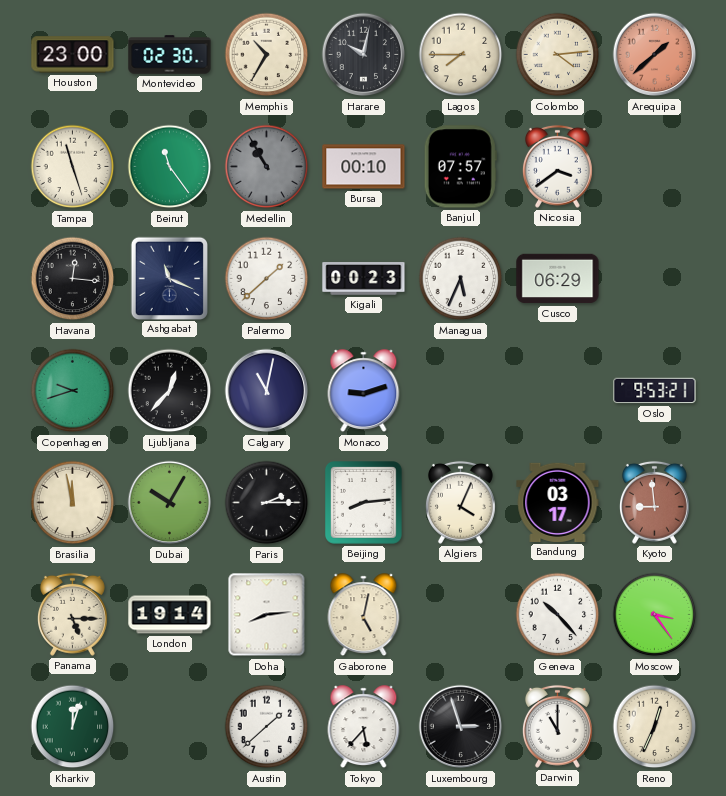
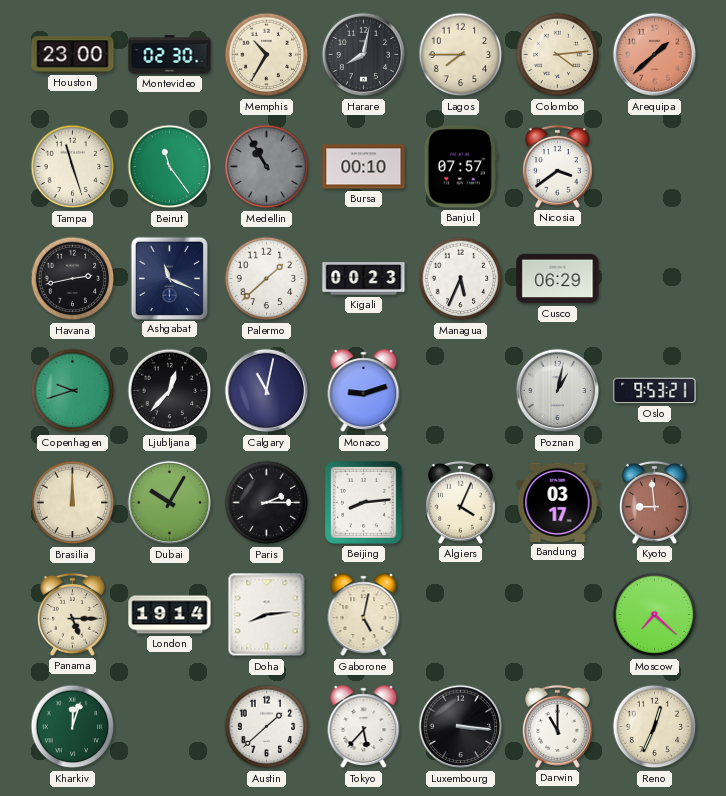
Harare: 10:02 -> 8:02
Havana: 12:16 -> 2:43
Poznan: none -> 1:02
Brasilia: 11:58 -> 12:00
Geneva: 10:23 -> none
Moscow: 3:24 -> 7:22
Luxembourg: 2:57 -> 3:16
